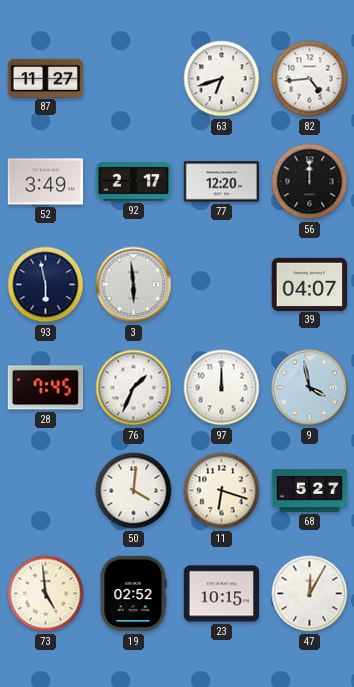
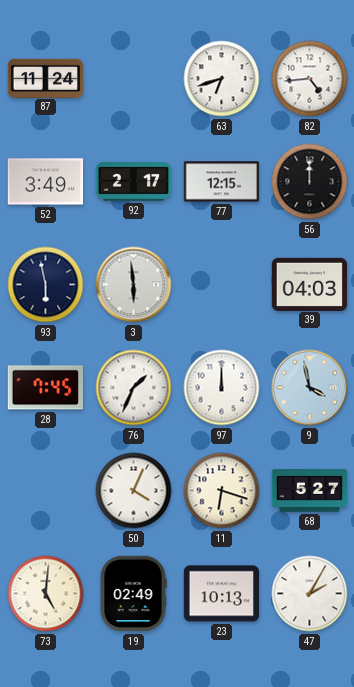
87: 11:27 -> 11:24
77: 12:20 -> 12:15
39: 04:07 -> 04:03
50: 4:01 -> 4:04
73: 4:59 -> 5:01
19: 02:52 -> 02:49
23: 10:15 -> 10:13
47: 12:05 -> 2:05
